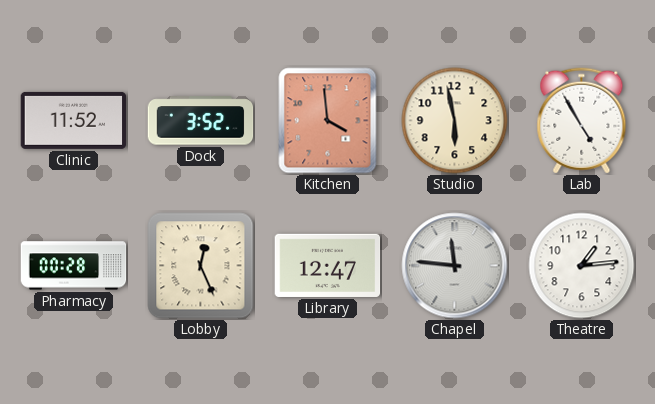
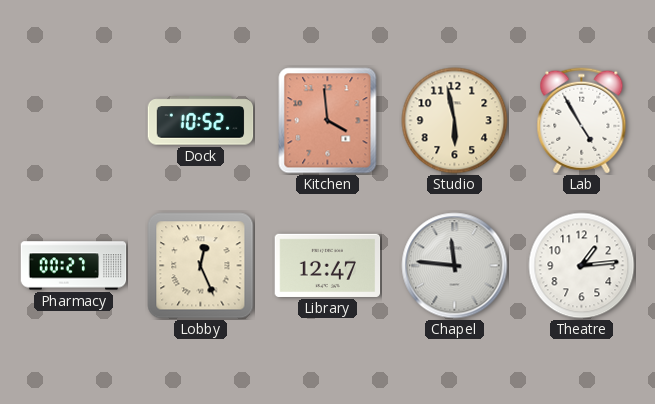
Clinic: 11:52 -> none
Dock: 3:52 -> 10:52
Pharmacy: 00:28 -> 00:27
